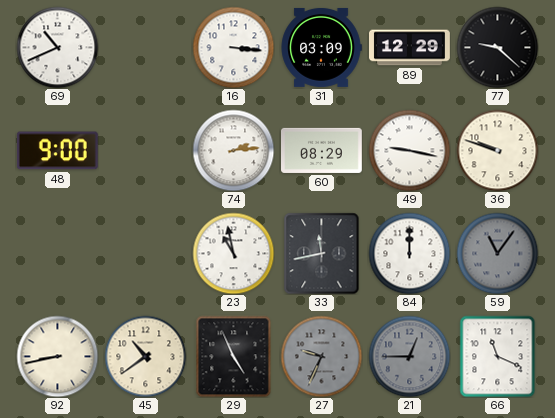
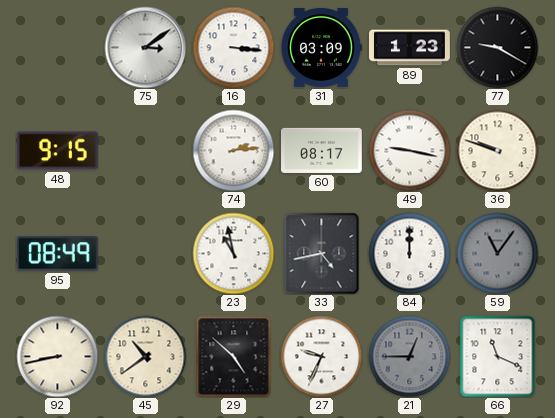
69: 10:41 -> none
75: none -> 3:09
89: 12:29 -> 1:23
77: 9:22 -> 9:20
48: 9:00 -> 9:15
60: 08:29 -> 08:17
95: none -> 08:49
33: 11:43 -> 4:43
29: 4:56 -> 4:52
27 dial: grey -> white
